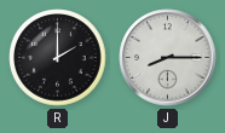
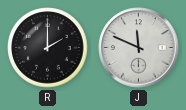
J: 8:15 -> 11:49
